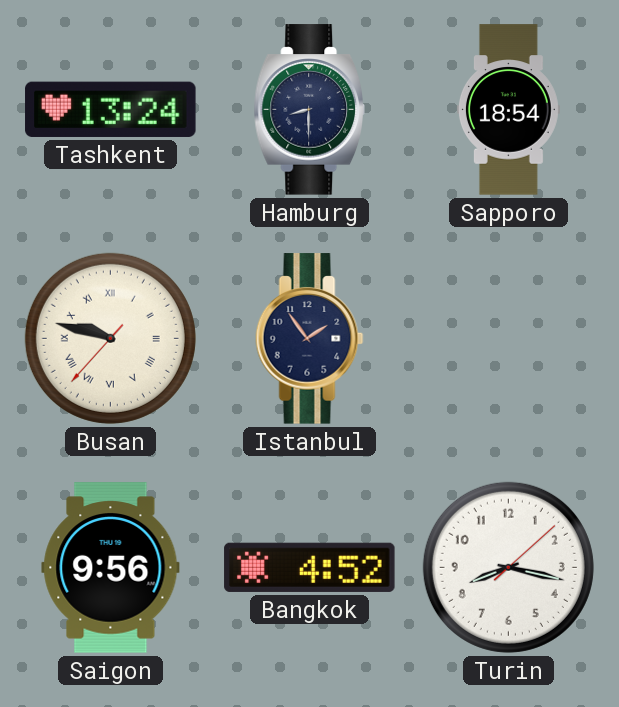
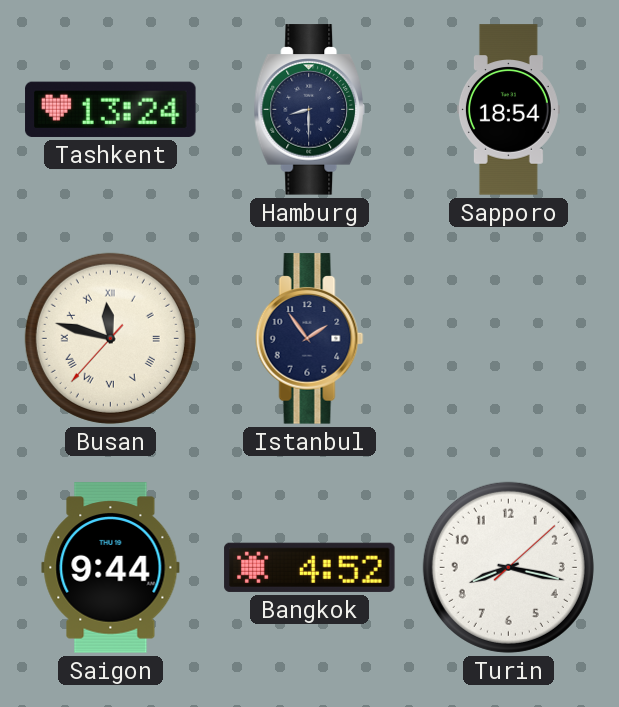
Busan: 9:47 -> 11:47
Saigon: 9:56 -> 9:44
